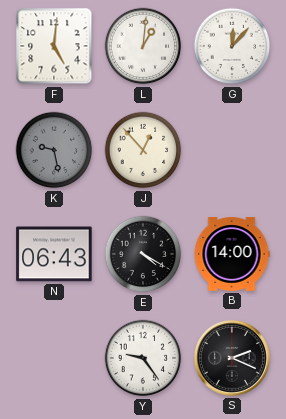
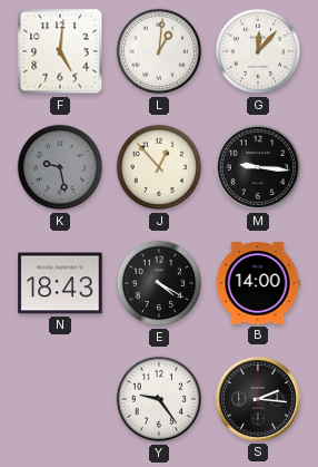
M: none -> 9:16
N: 06:43 -> 18:43
S: 2:19 -> 2:16
